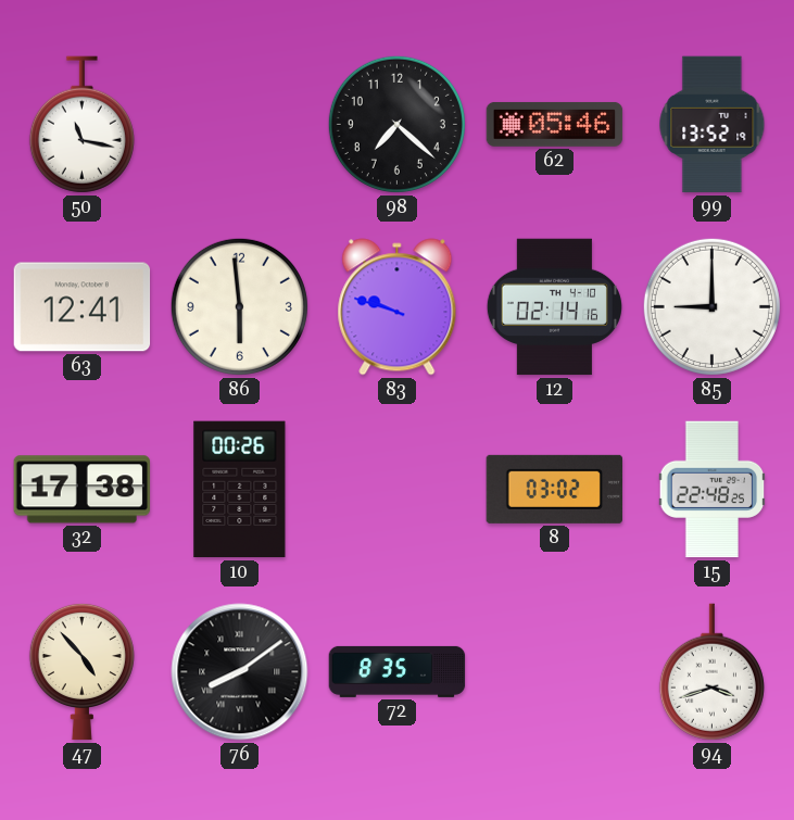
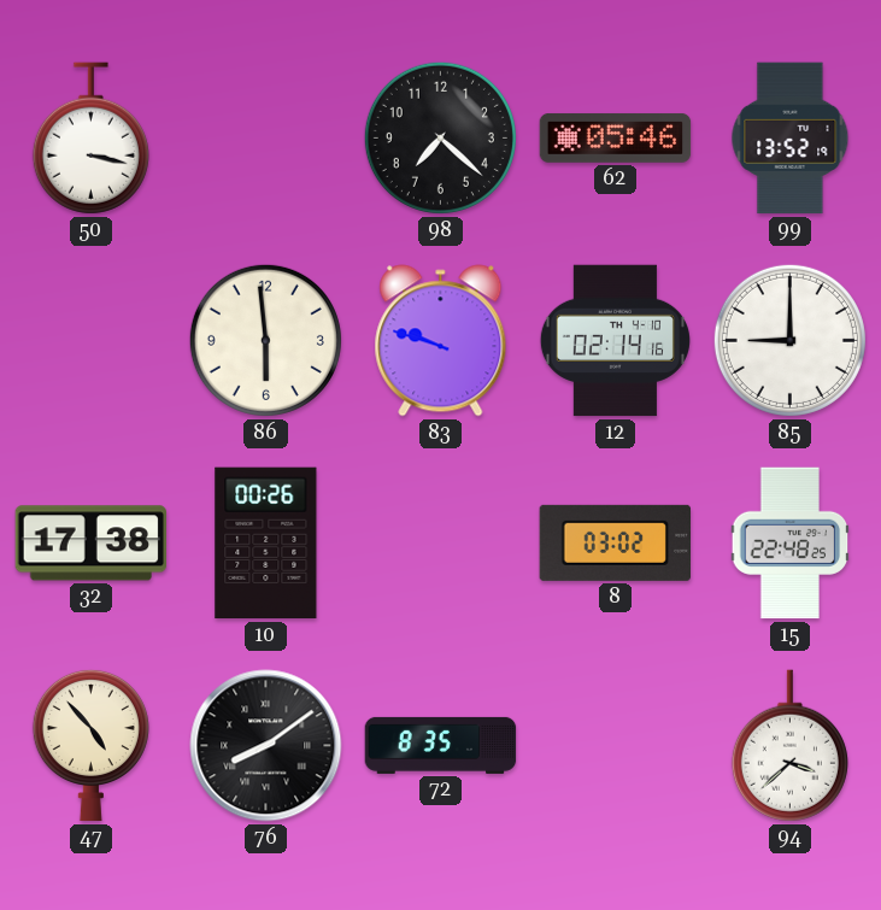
50: 11:17 -> 3:17
63: 12:41 -> none
94: 3:42 -> 3:38
